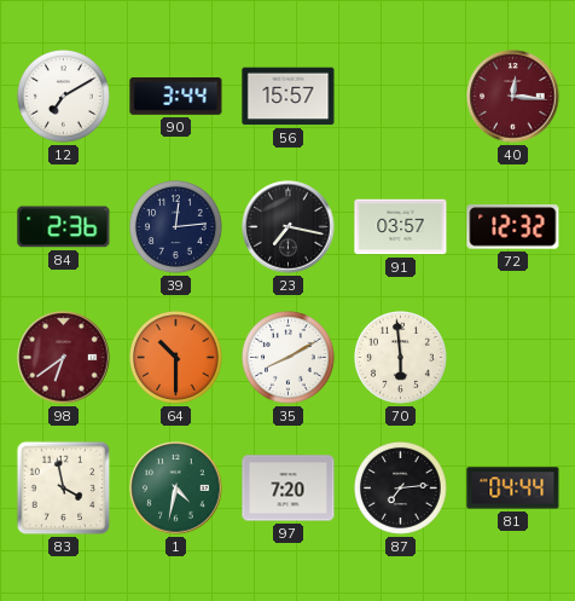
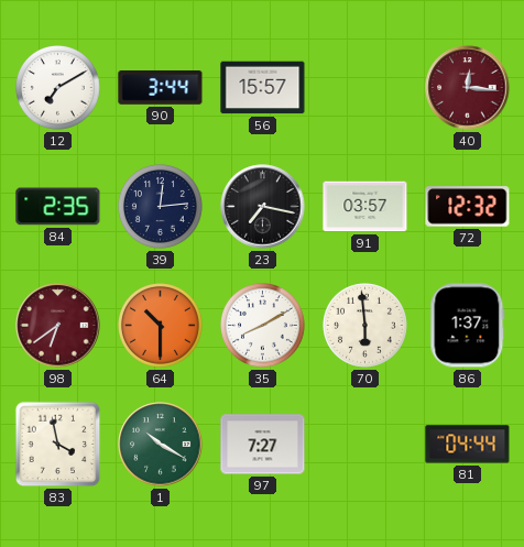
84: 2:36 -> 2:35
86: none -> 1:37
1: 4:32 -> 10:20
97: 7:20 -> 7:27
87: 7:14 -> none
